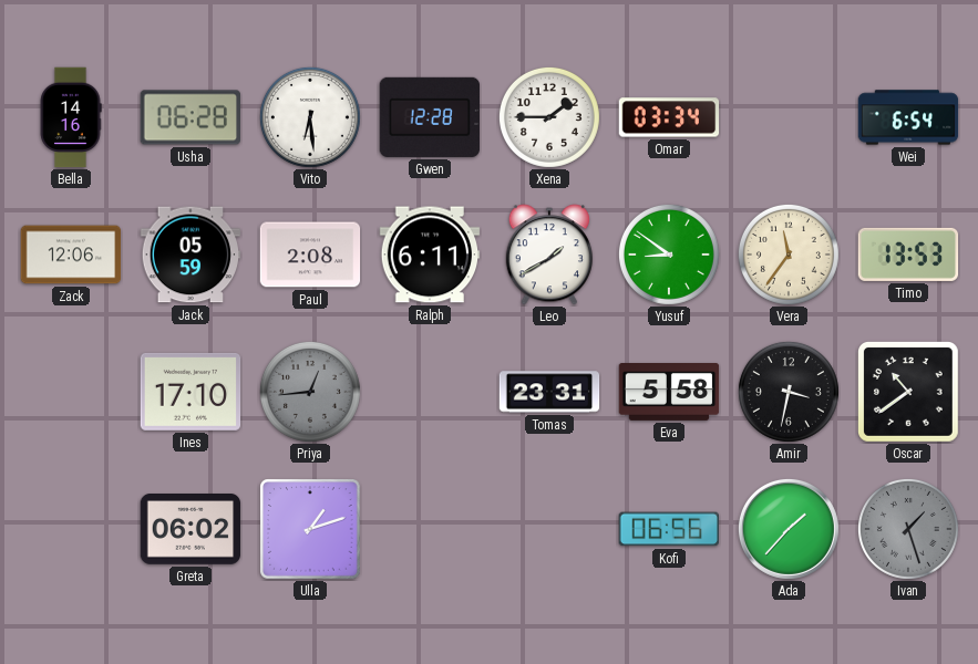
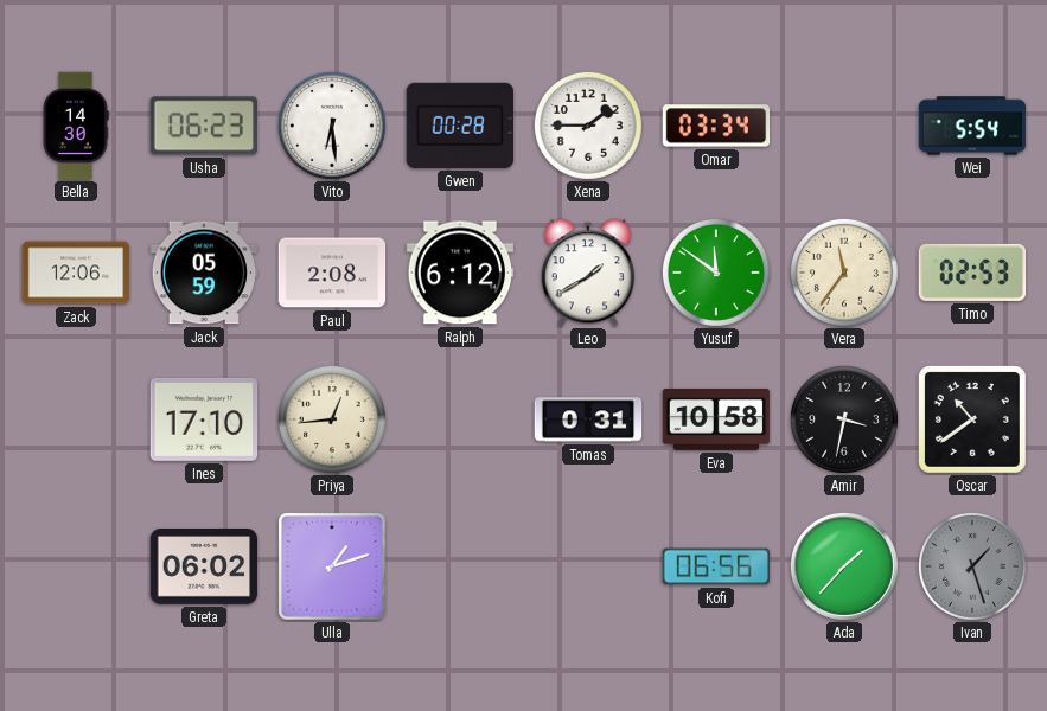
Bella: 14:16 -> 14:30
Usha: 06:28 -> 06:23
Gwen: 12:28 -> 00:28
Wei: 6:54 -> 5:54
Ralph: 6:11 -> 6:12
Yusuf: 8:51 -> 11:51
Timo: 13:53 -> 02:53
Priya dial: grey -> cream
Tomas: 23:31 -> 0:31
Eva: 5:58 -> 10:58
